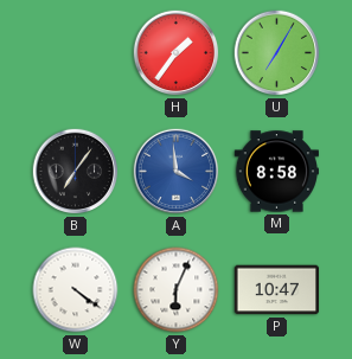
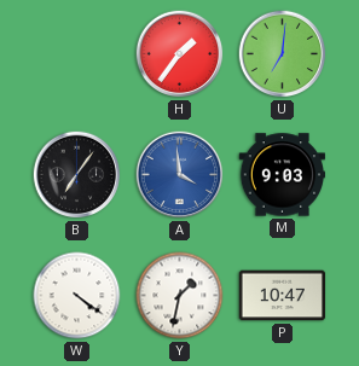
U: 7:05 -> 7:01
M: 8:58 -> 9:03
Y: 6:04 -> 1:32
